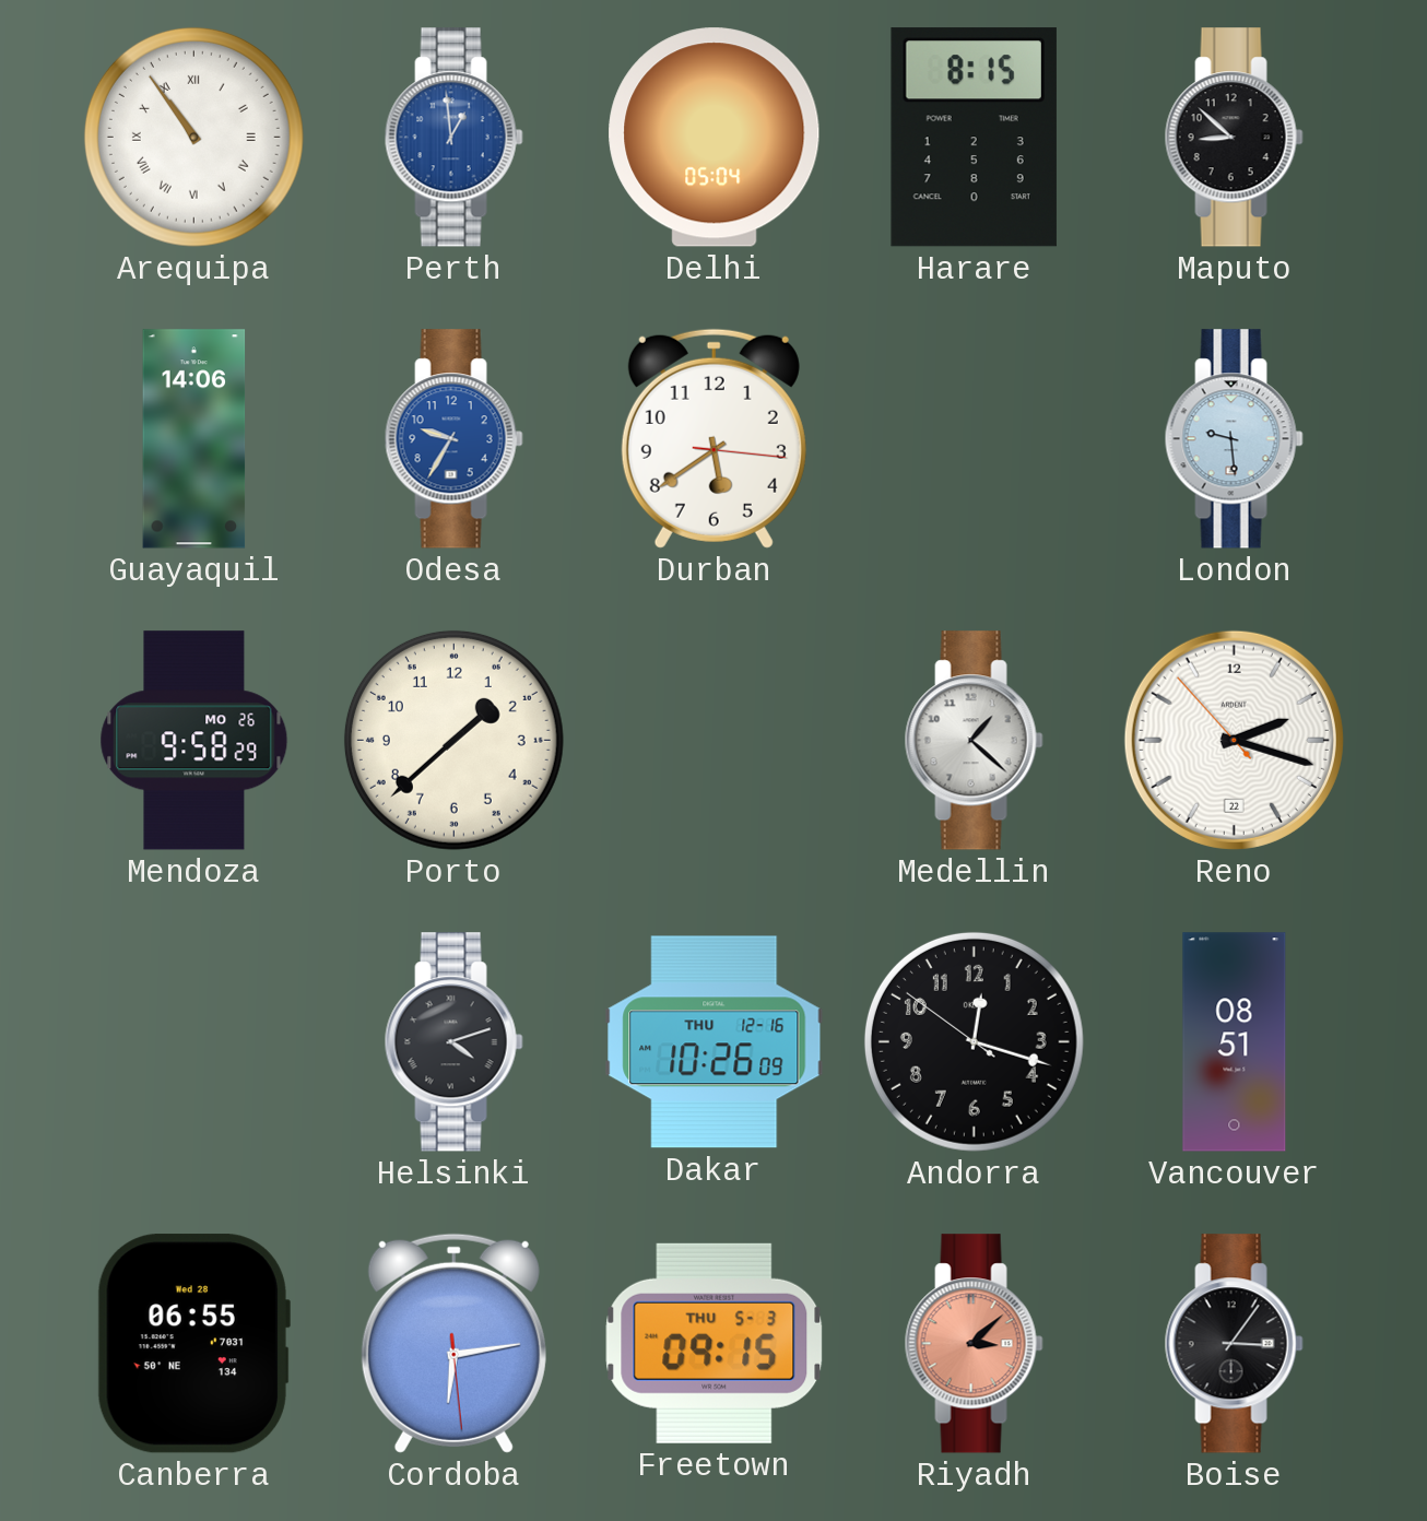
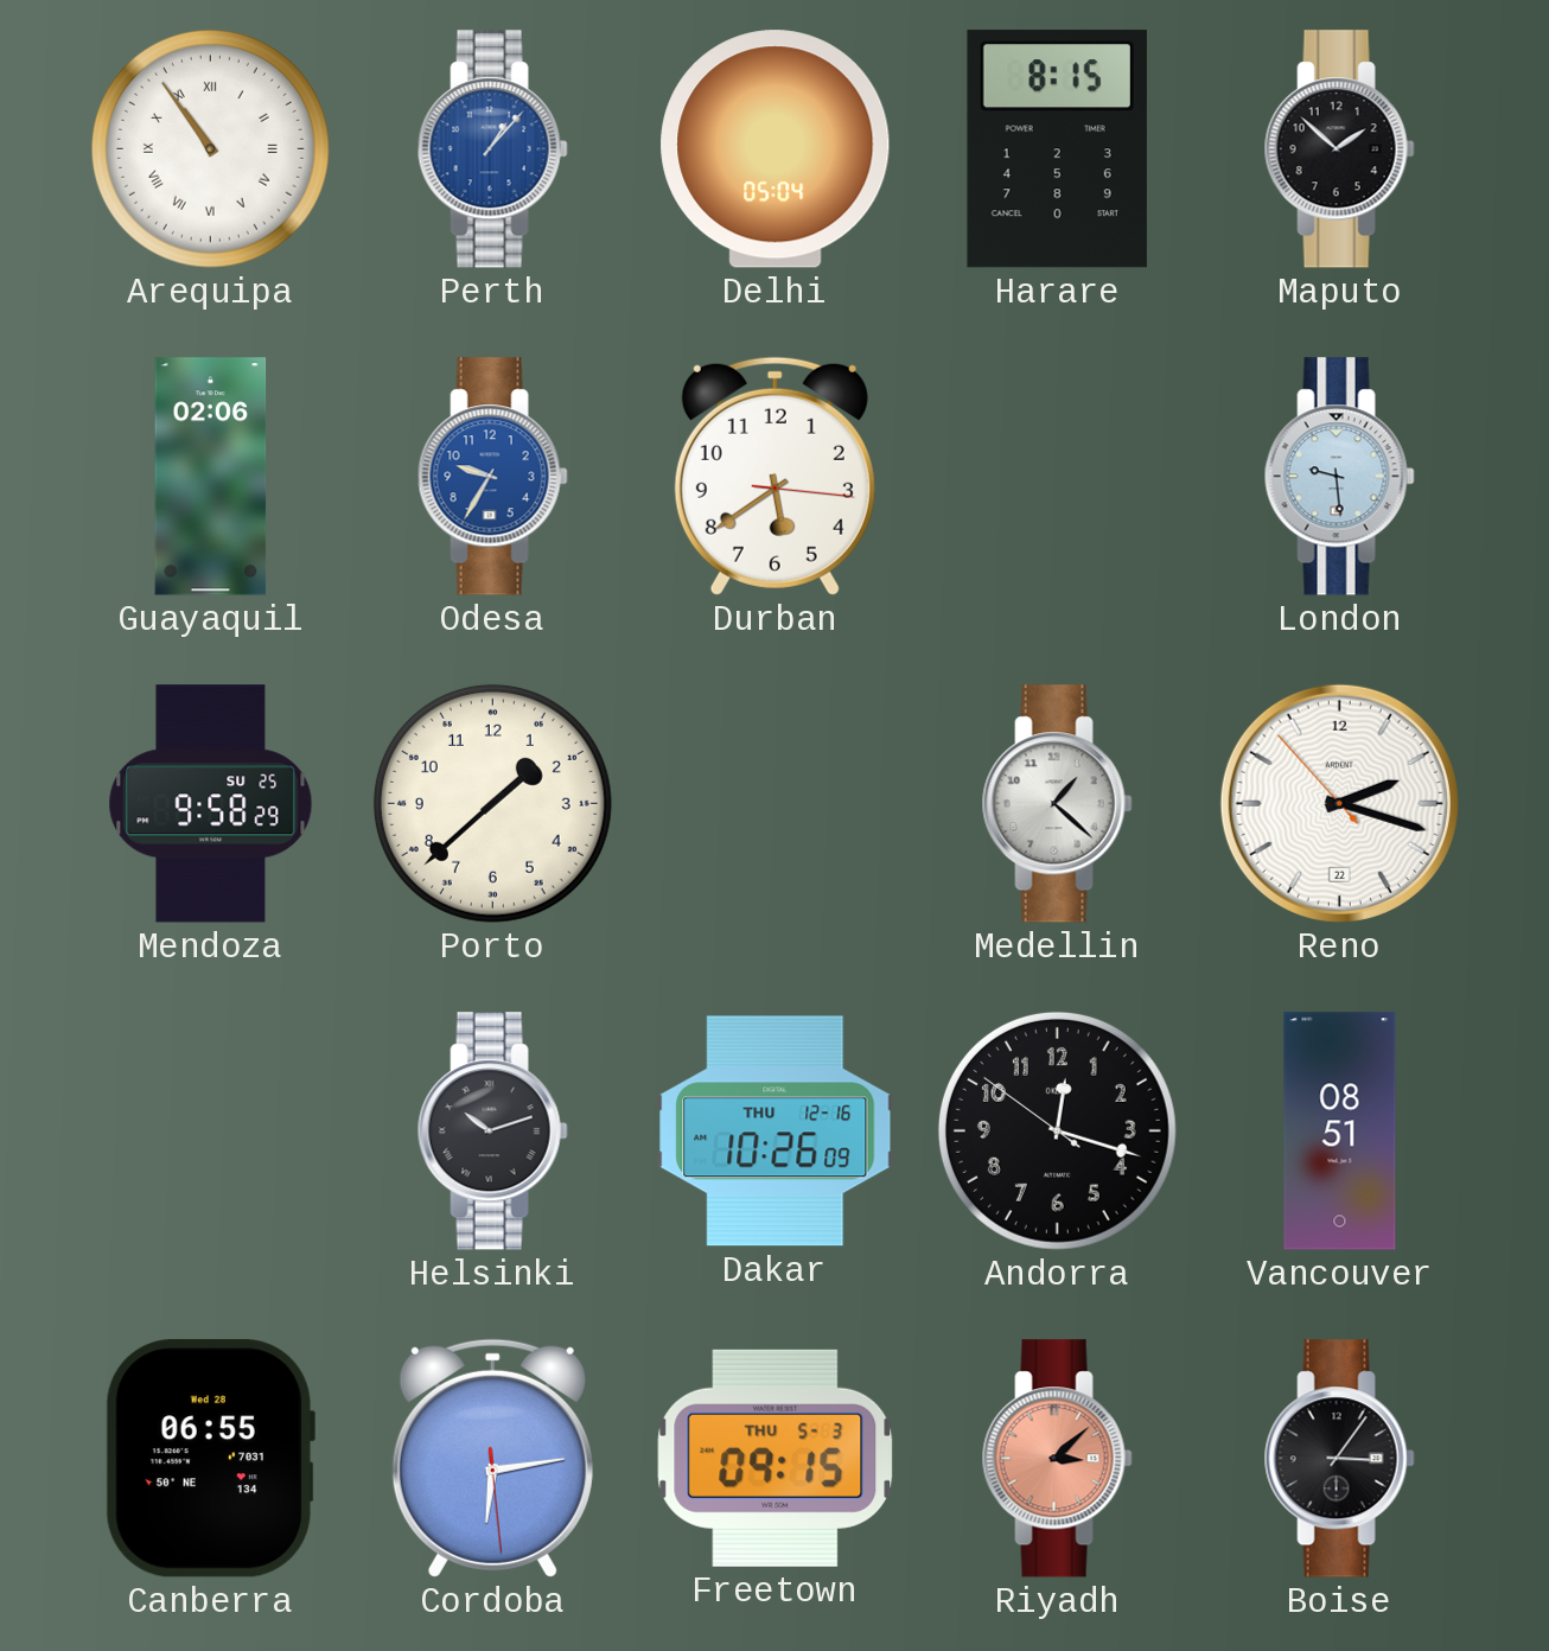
Perth: 12:59 -> 1:07
Maputo: 8:52 -> 1:52
Guayaquil: 14:06 -> 02:06
Mendoza date: MO 26 -> SU 25
Helsinki: 4:12 -> 10:12
